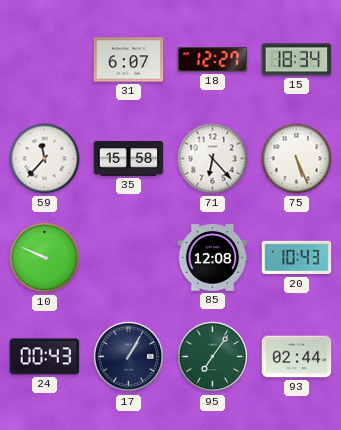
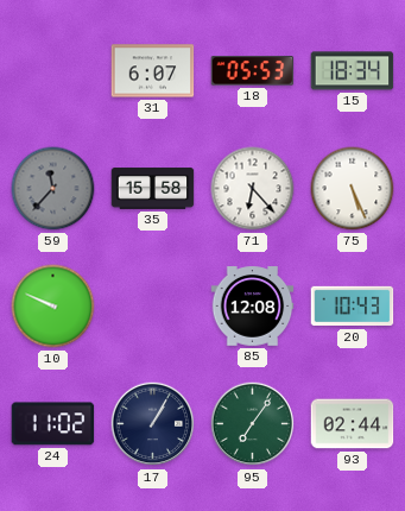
18: 12:27 -> 05:53
59 dial: white -> grey
24: 00:43 -> 11:02
